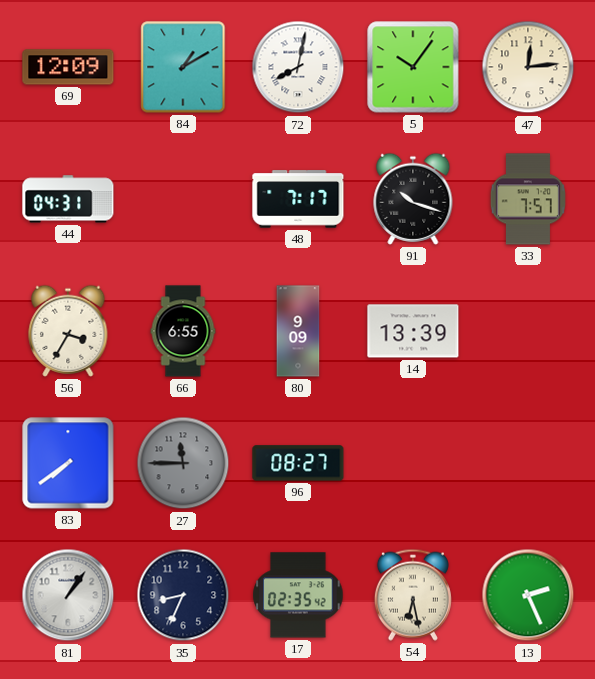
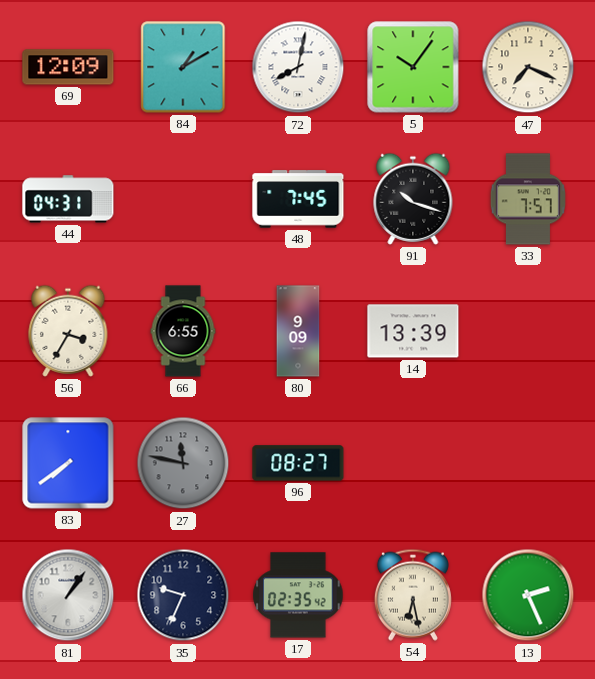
47: 12:14 -> 7:19
48: 7:17 -> 7:45
27: 11:45 -> 11:47
35: 8:34 -> 9:34
